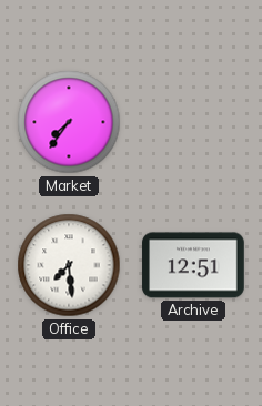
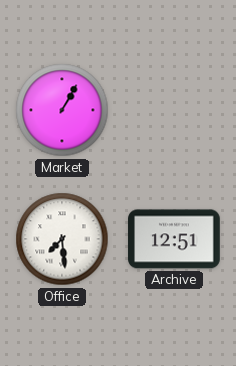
Market: 7:36 -> 1:05
